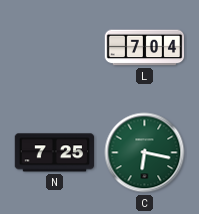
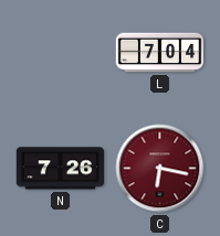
N: 7:25 -> 7:26
C dial: green -> burgundy
